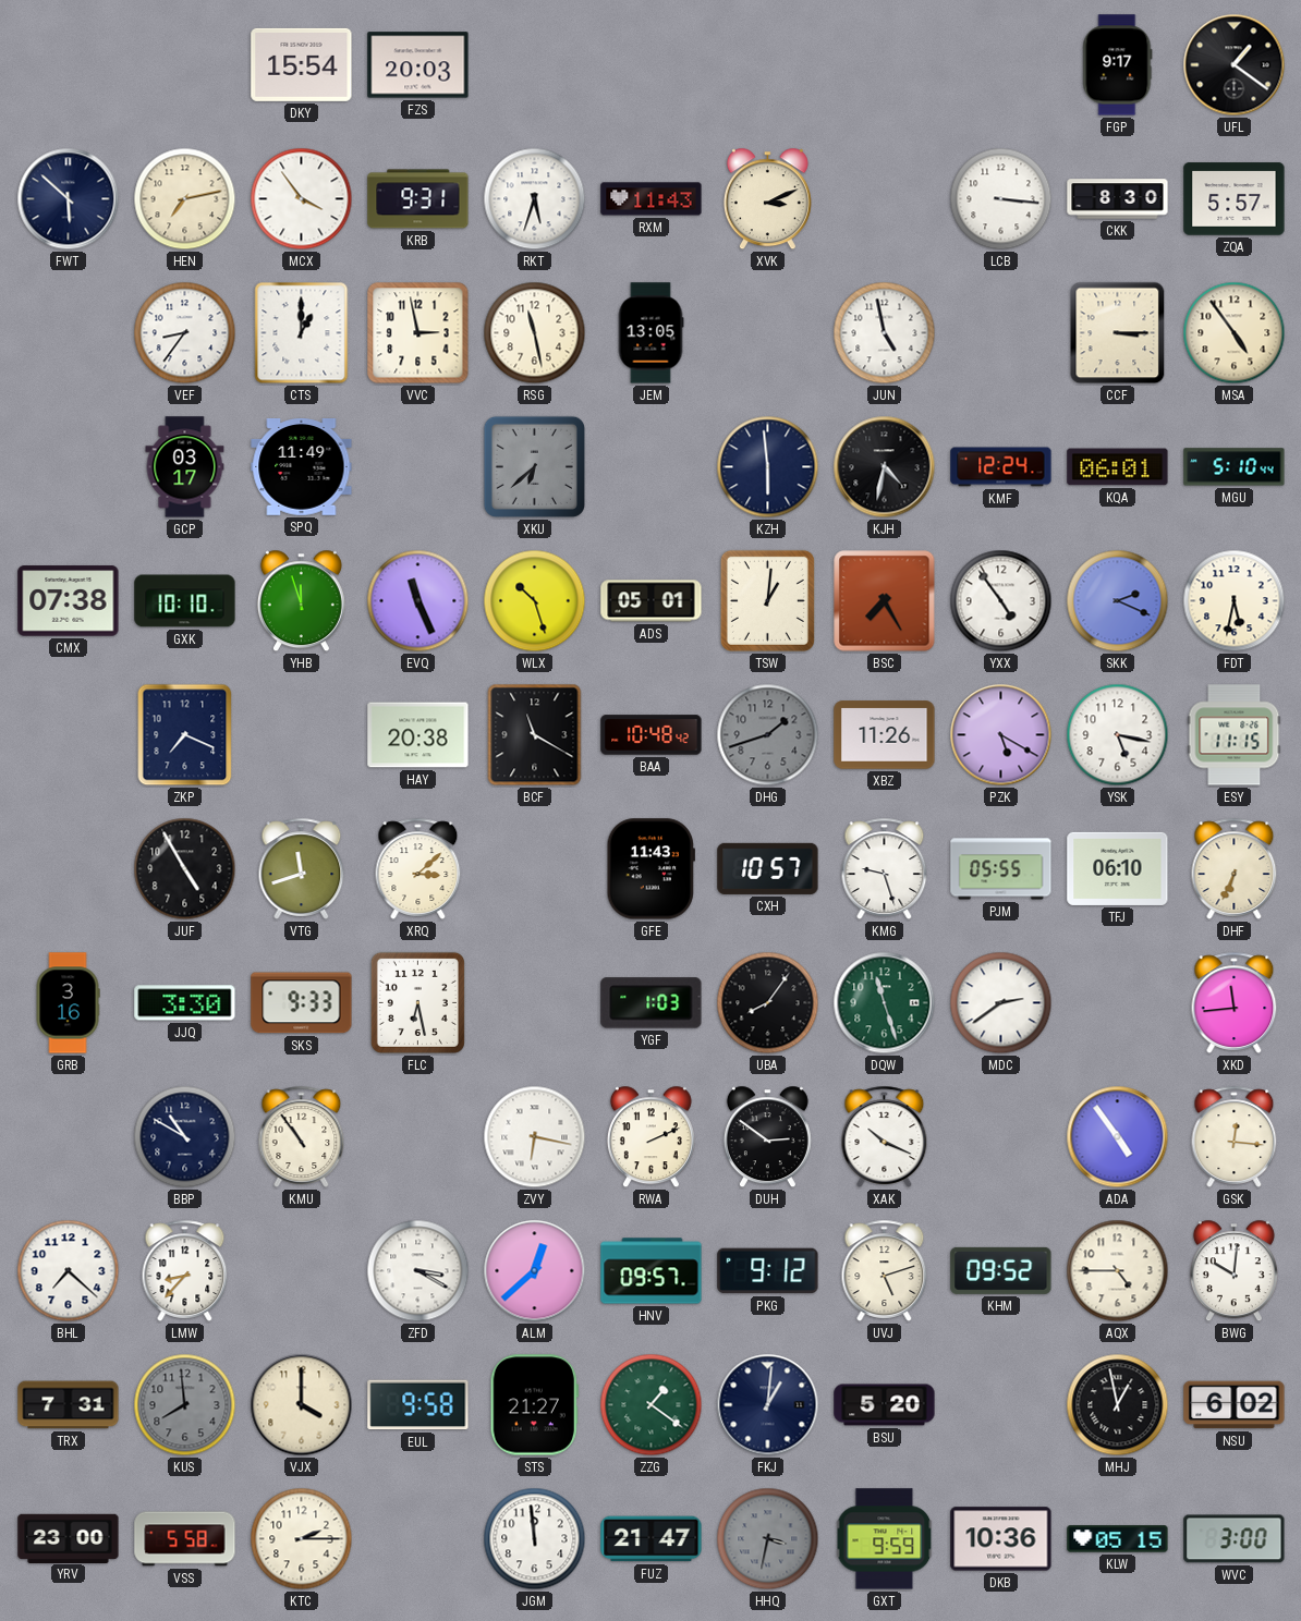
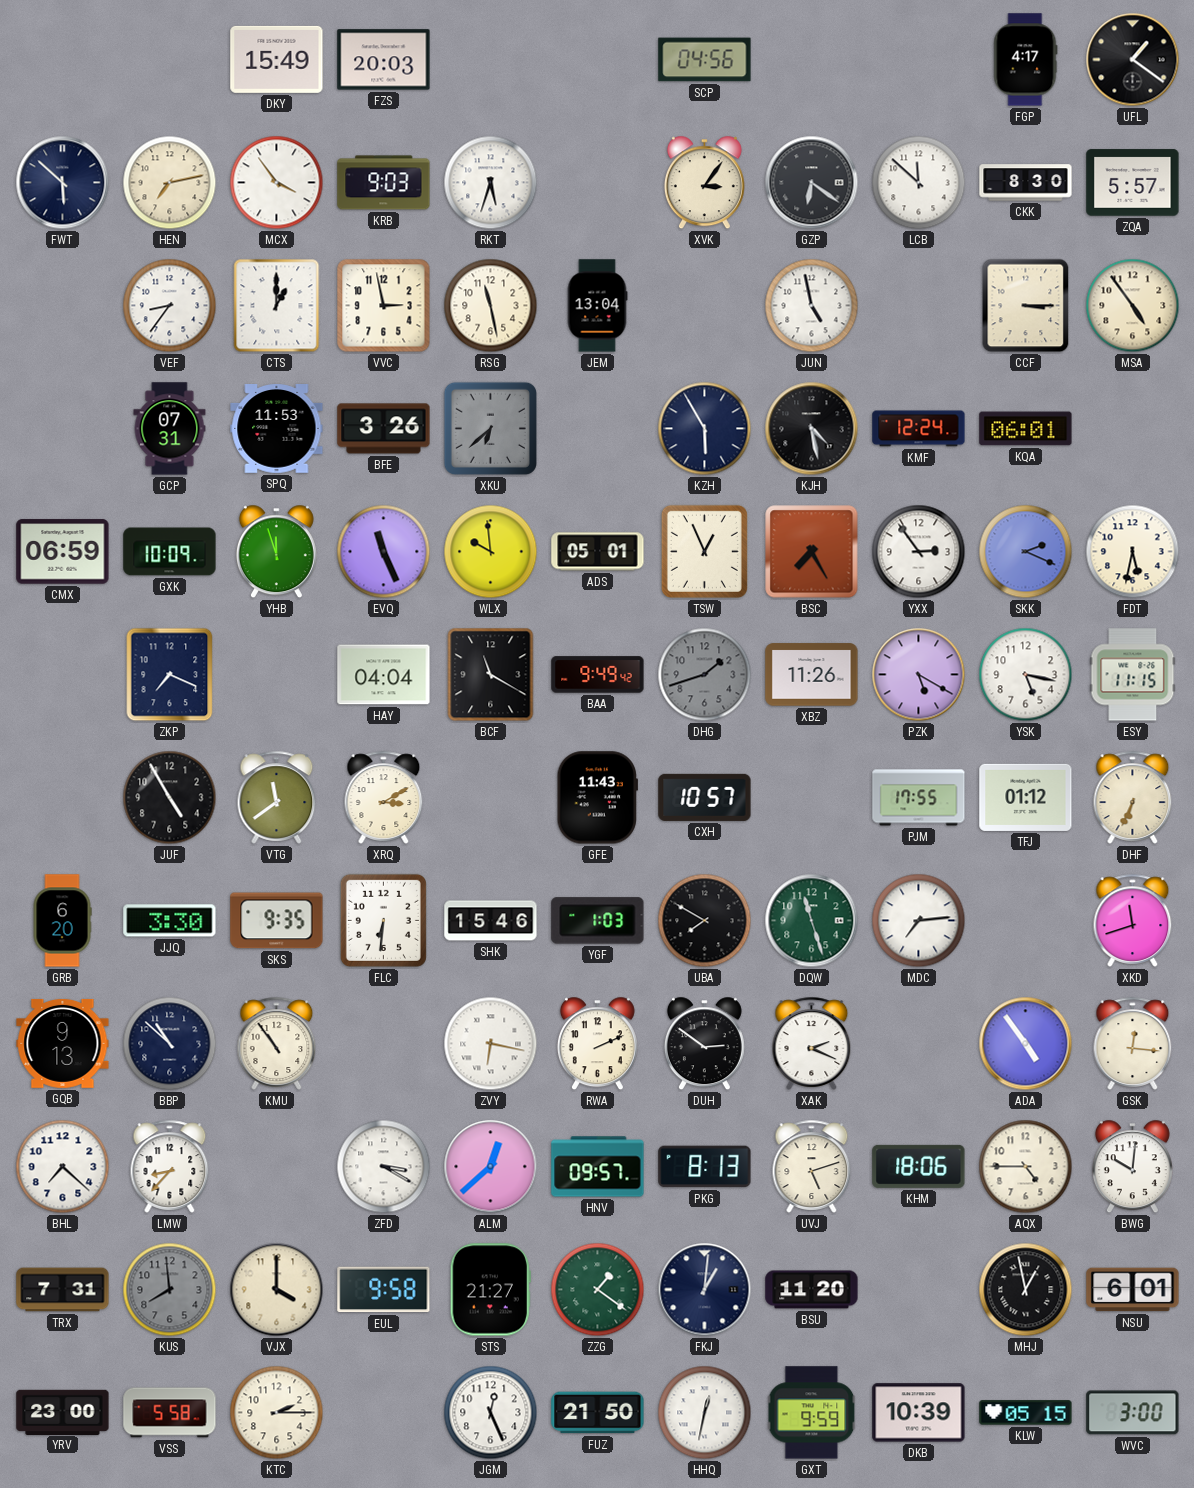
DKY: 15:54 -> 15:49
SCP: none -> 04:56
FGP: 9:17 -> 4:17
KRB: 9:31 -> 9:03
RXM: 11:43 -> none
XVK: 3:11 -> 3:06
GZP: none -> 6:21
LCB: 3:16 -> 11:52
JEM: 13:05 -> 13:04
GCP: 03:17 -> 07:31
SPQ: 11:49 -> 11:53
BFE: none -> 3:26
KZH: 5:59 -> 5:55
KJH: 4:32 -> 4:28
MGU: 5:10 -> none
CMX: 07:38 -> 06:59
GXK: 10:10 -> 10:09
WLX: 10:27 -> 9:59
TSW: 1:01 -> 12:56
YXX: 4:54 -> 2:54
HAY: 20:38 -> 04:04
BAA: 10:48 -> 9:49
VTG: 11:42 -> 11:39
XRQ: 3:08 -> 3:10
KMG: 9:27 -> none
PJM: 05:55 -> 17:55
TFJ: 06:10 -> 01:12
GRB: 3:16 -> 6:20
SKS: 9:33 -> 9:35
FLC: 6:28 -> 6:31
SHK: none -> 15:46
UBA: 8:06 -> 7:50
MDC: 2:39 -> 7:14
XKD: 11:44 -> 11:42
GQB: none -> 9:13
BBP: 10:50 -> 10:52
XAK: 10:19 -> 2:19
PKG: 9:12 -> 8:13
KHM: 09:52 -> 18:06
BSU: 5:20 -> 11:20
NSU: 6:02 -> 6:01
JGM: 11:59 -> 12:26
FUZ: 21:47 -> 21:50
HHQ: 3:32 -> 12:32
HHQ dial: grey -> white
DKB: 10:36 -> 10:39
